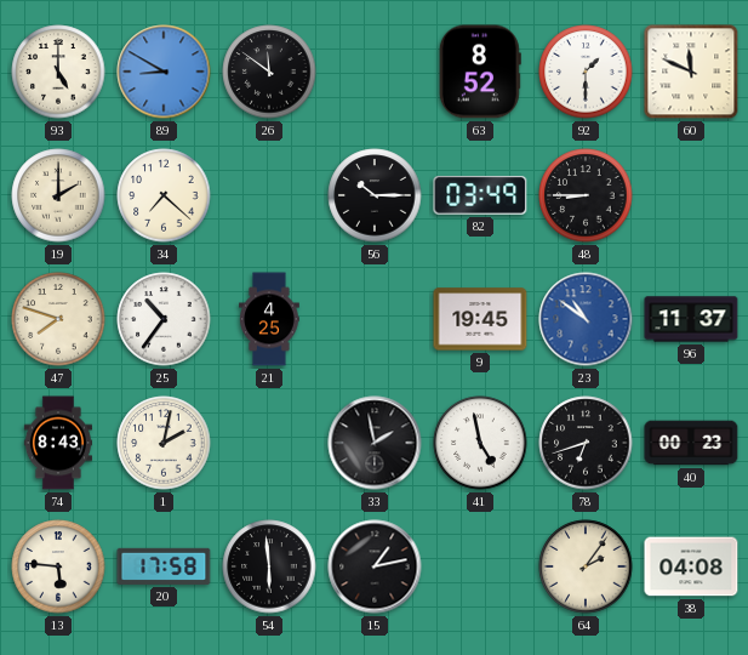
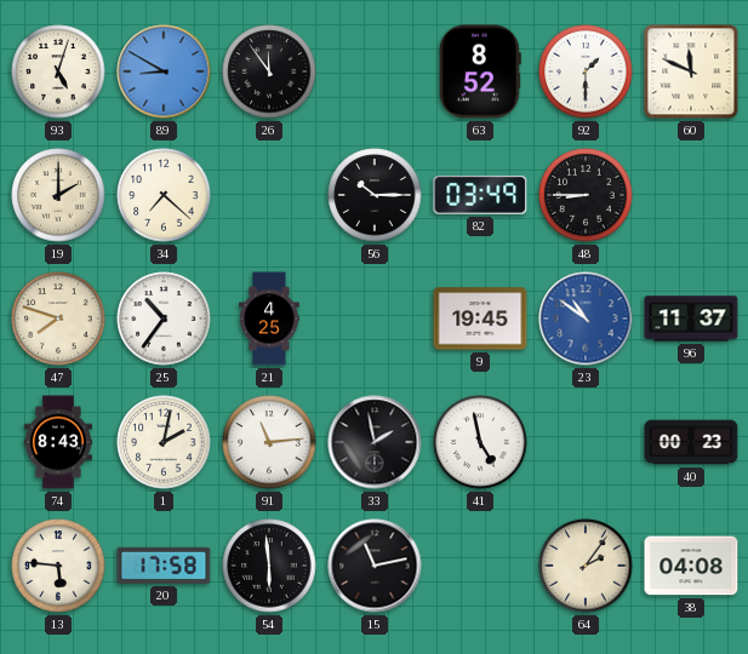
93: 5:00 -> 5:03
26: 11:51 -> 11:54
91: none -> 11:14
78: 6:42 -> none
15: 1:13 -> 11:13
